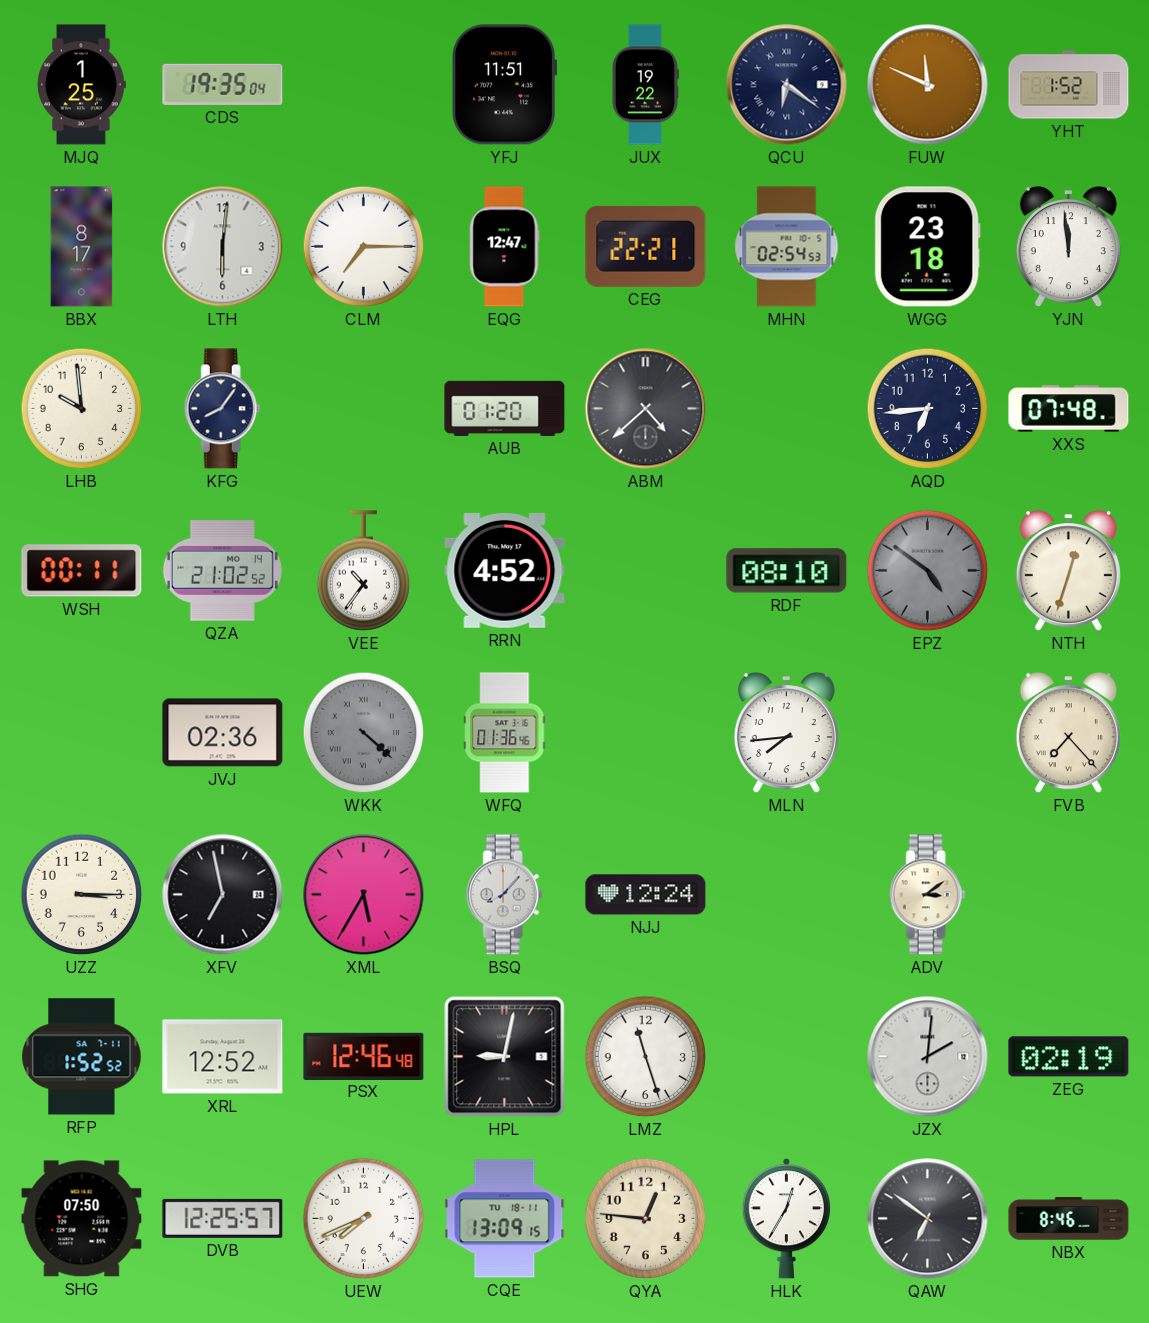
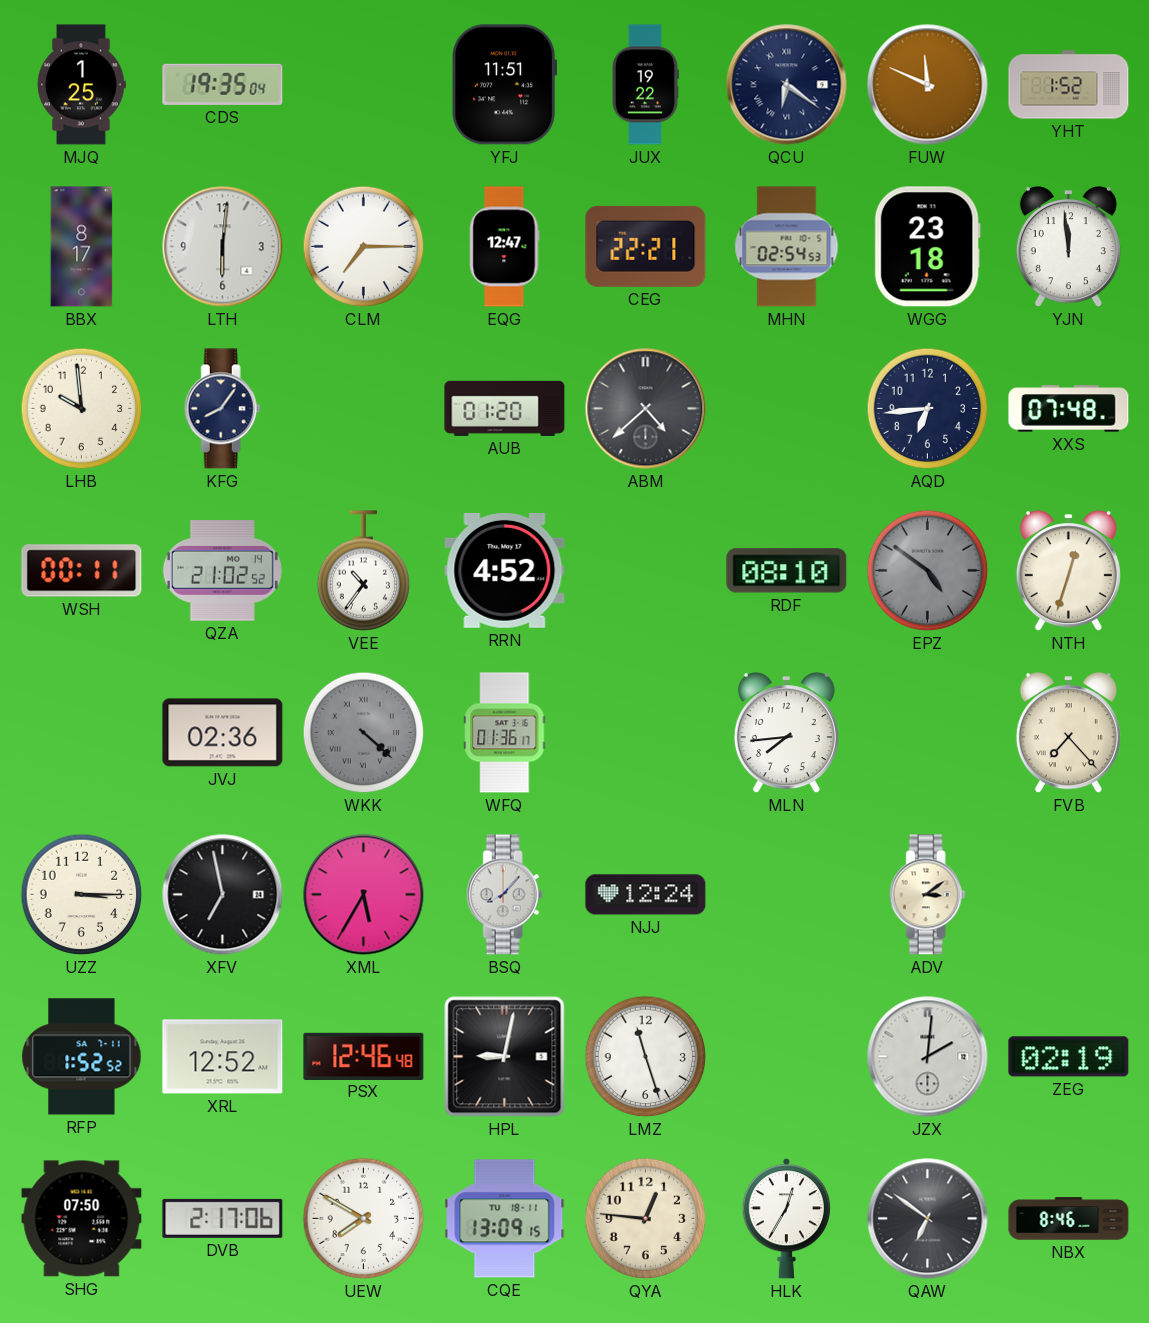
WFQ: 01:36:46 -> 01:36:17
DVB: 12:25 -> 2:17
UEW: 7:41 -> 7:50
